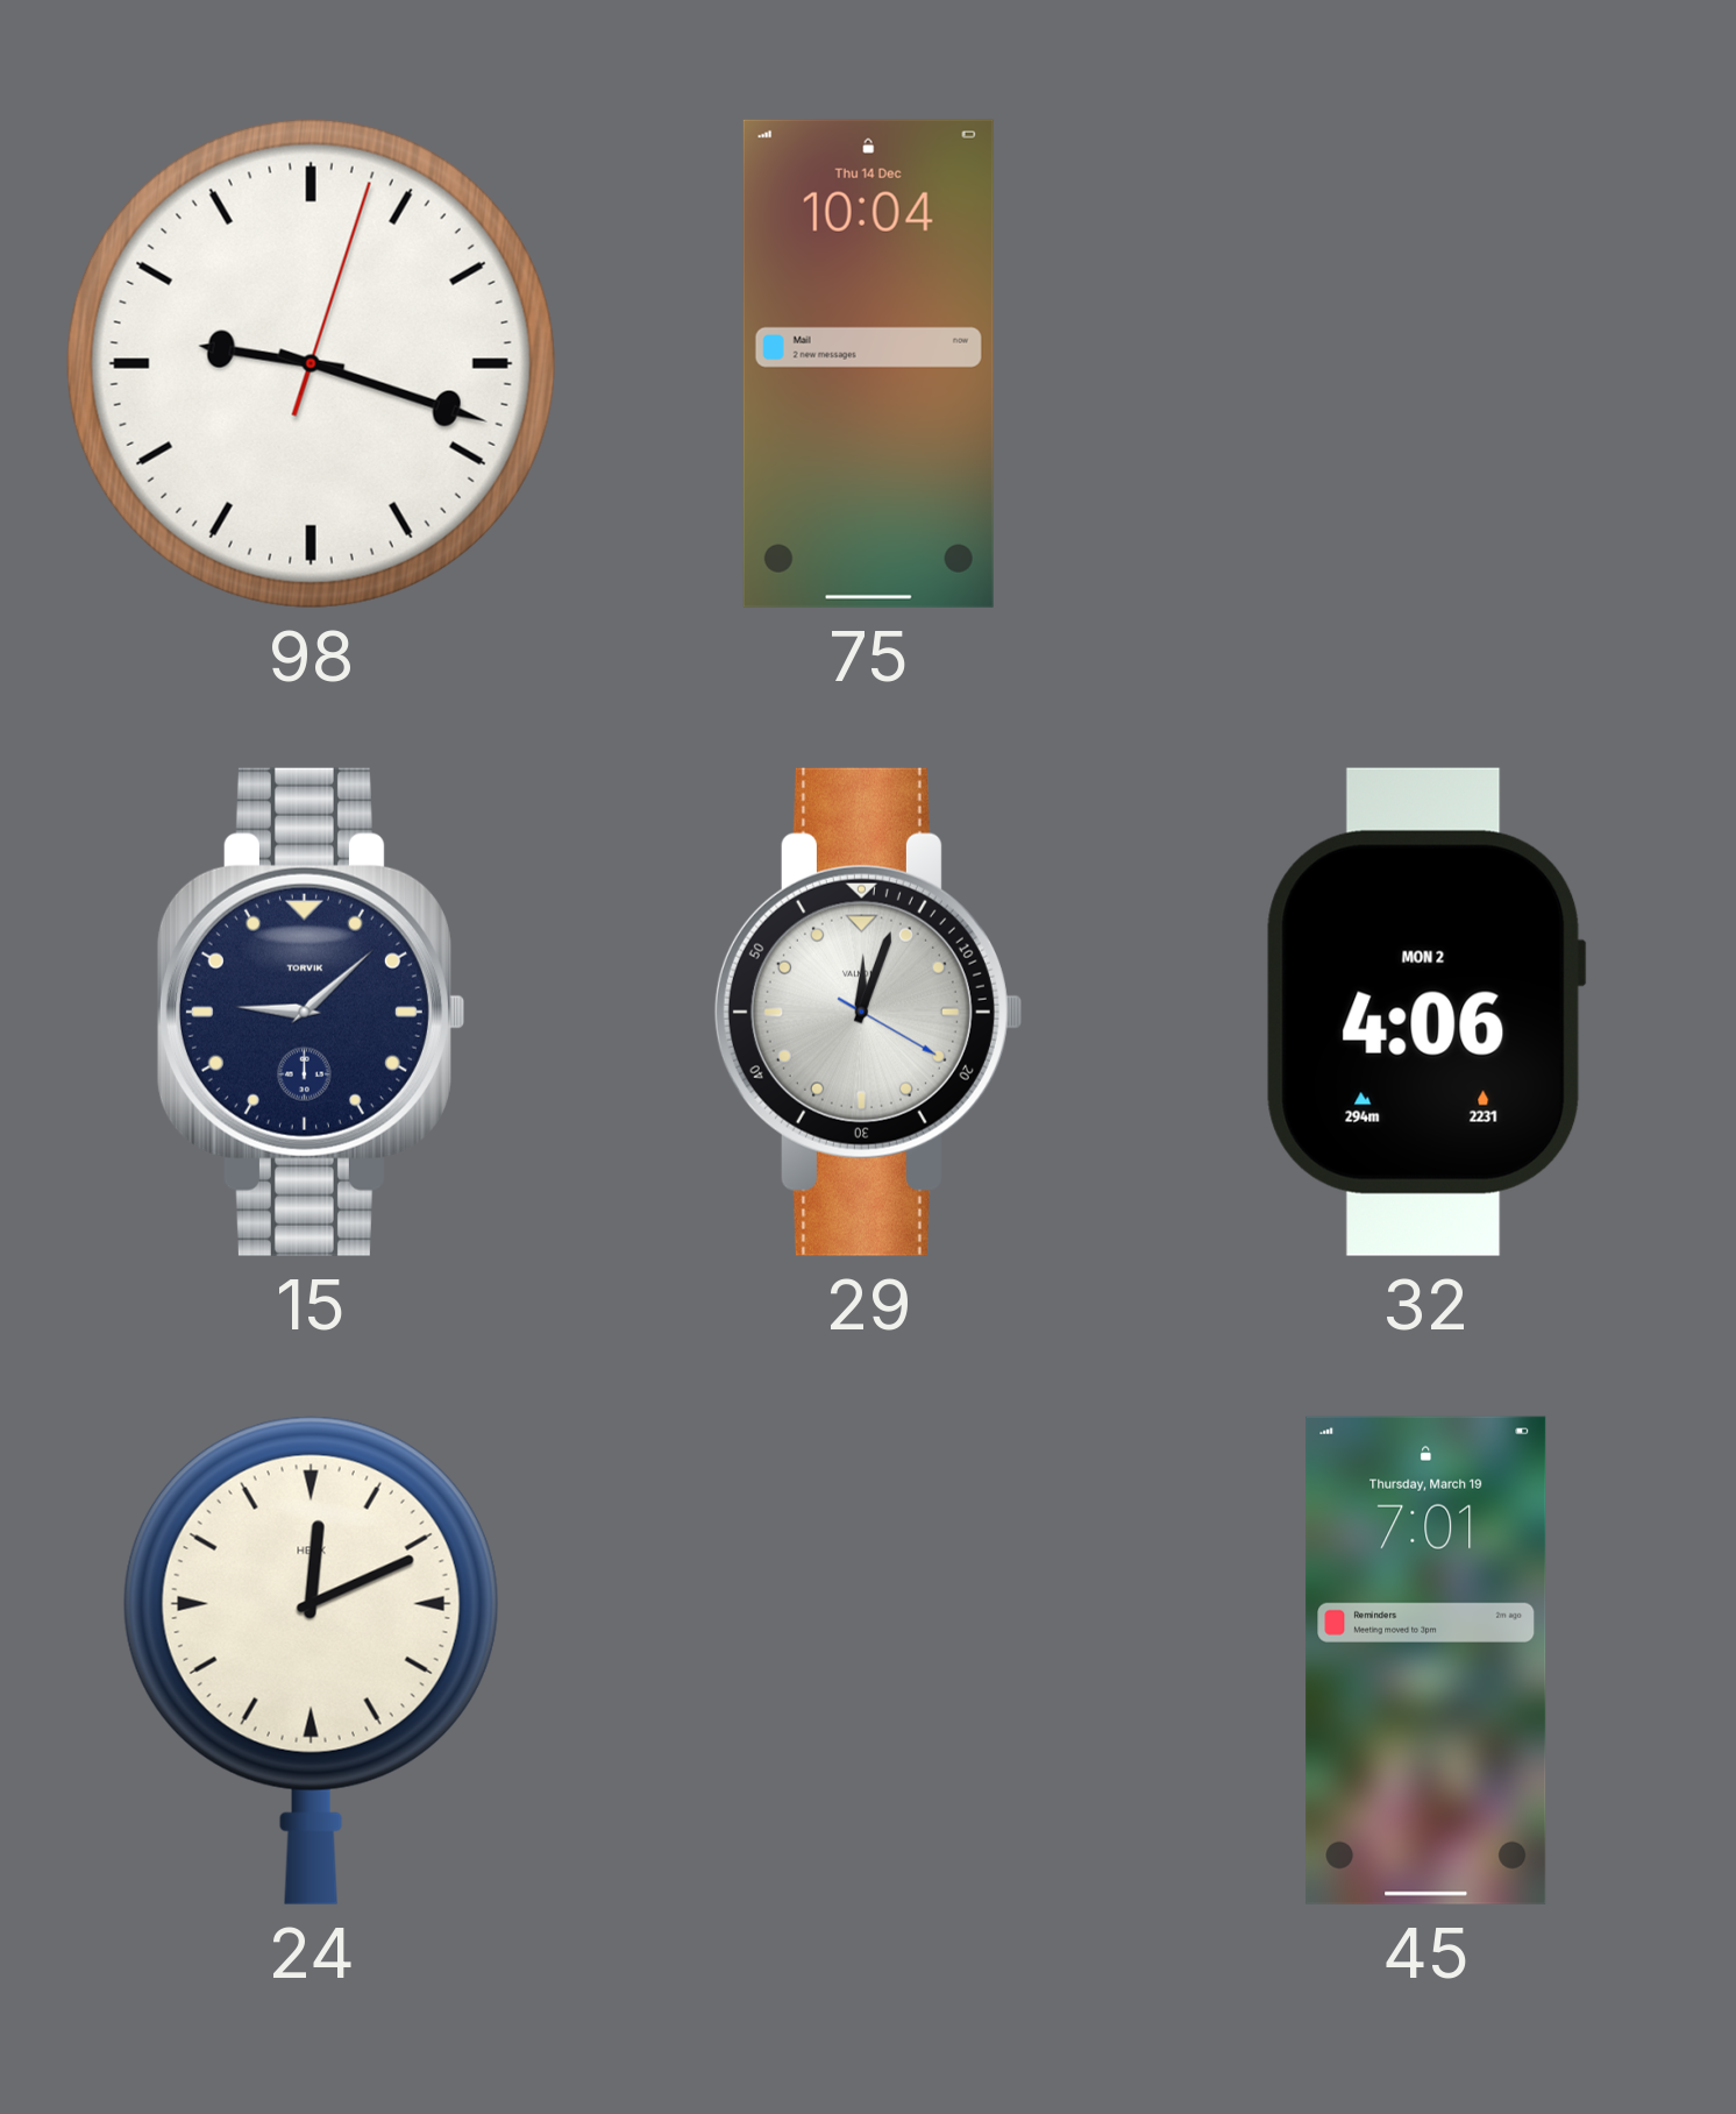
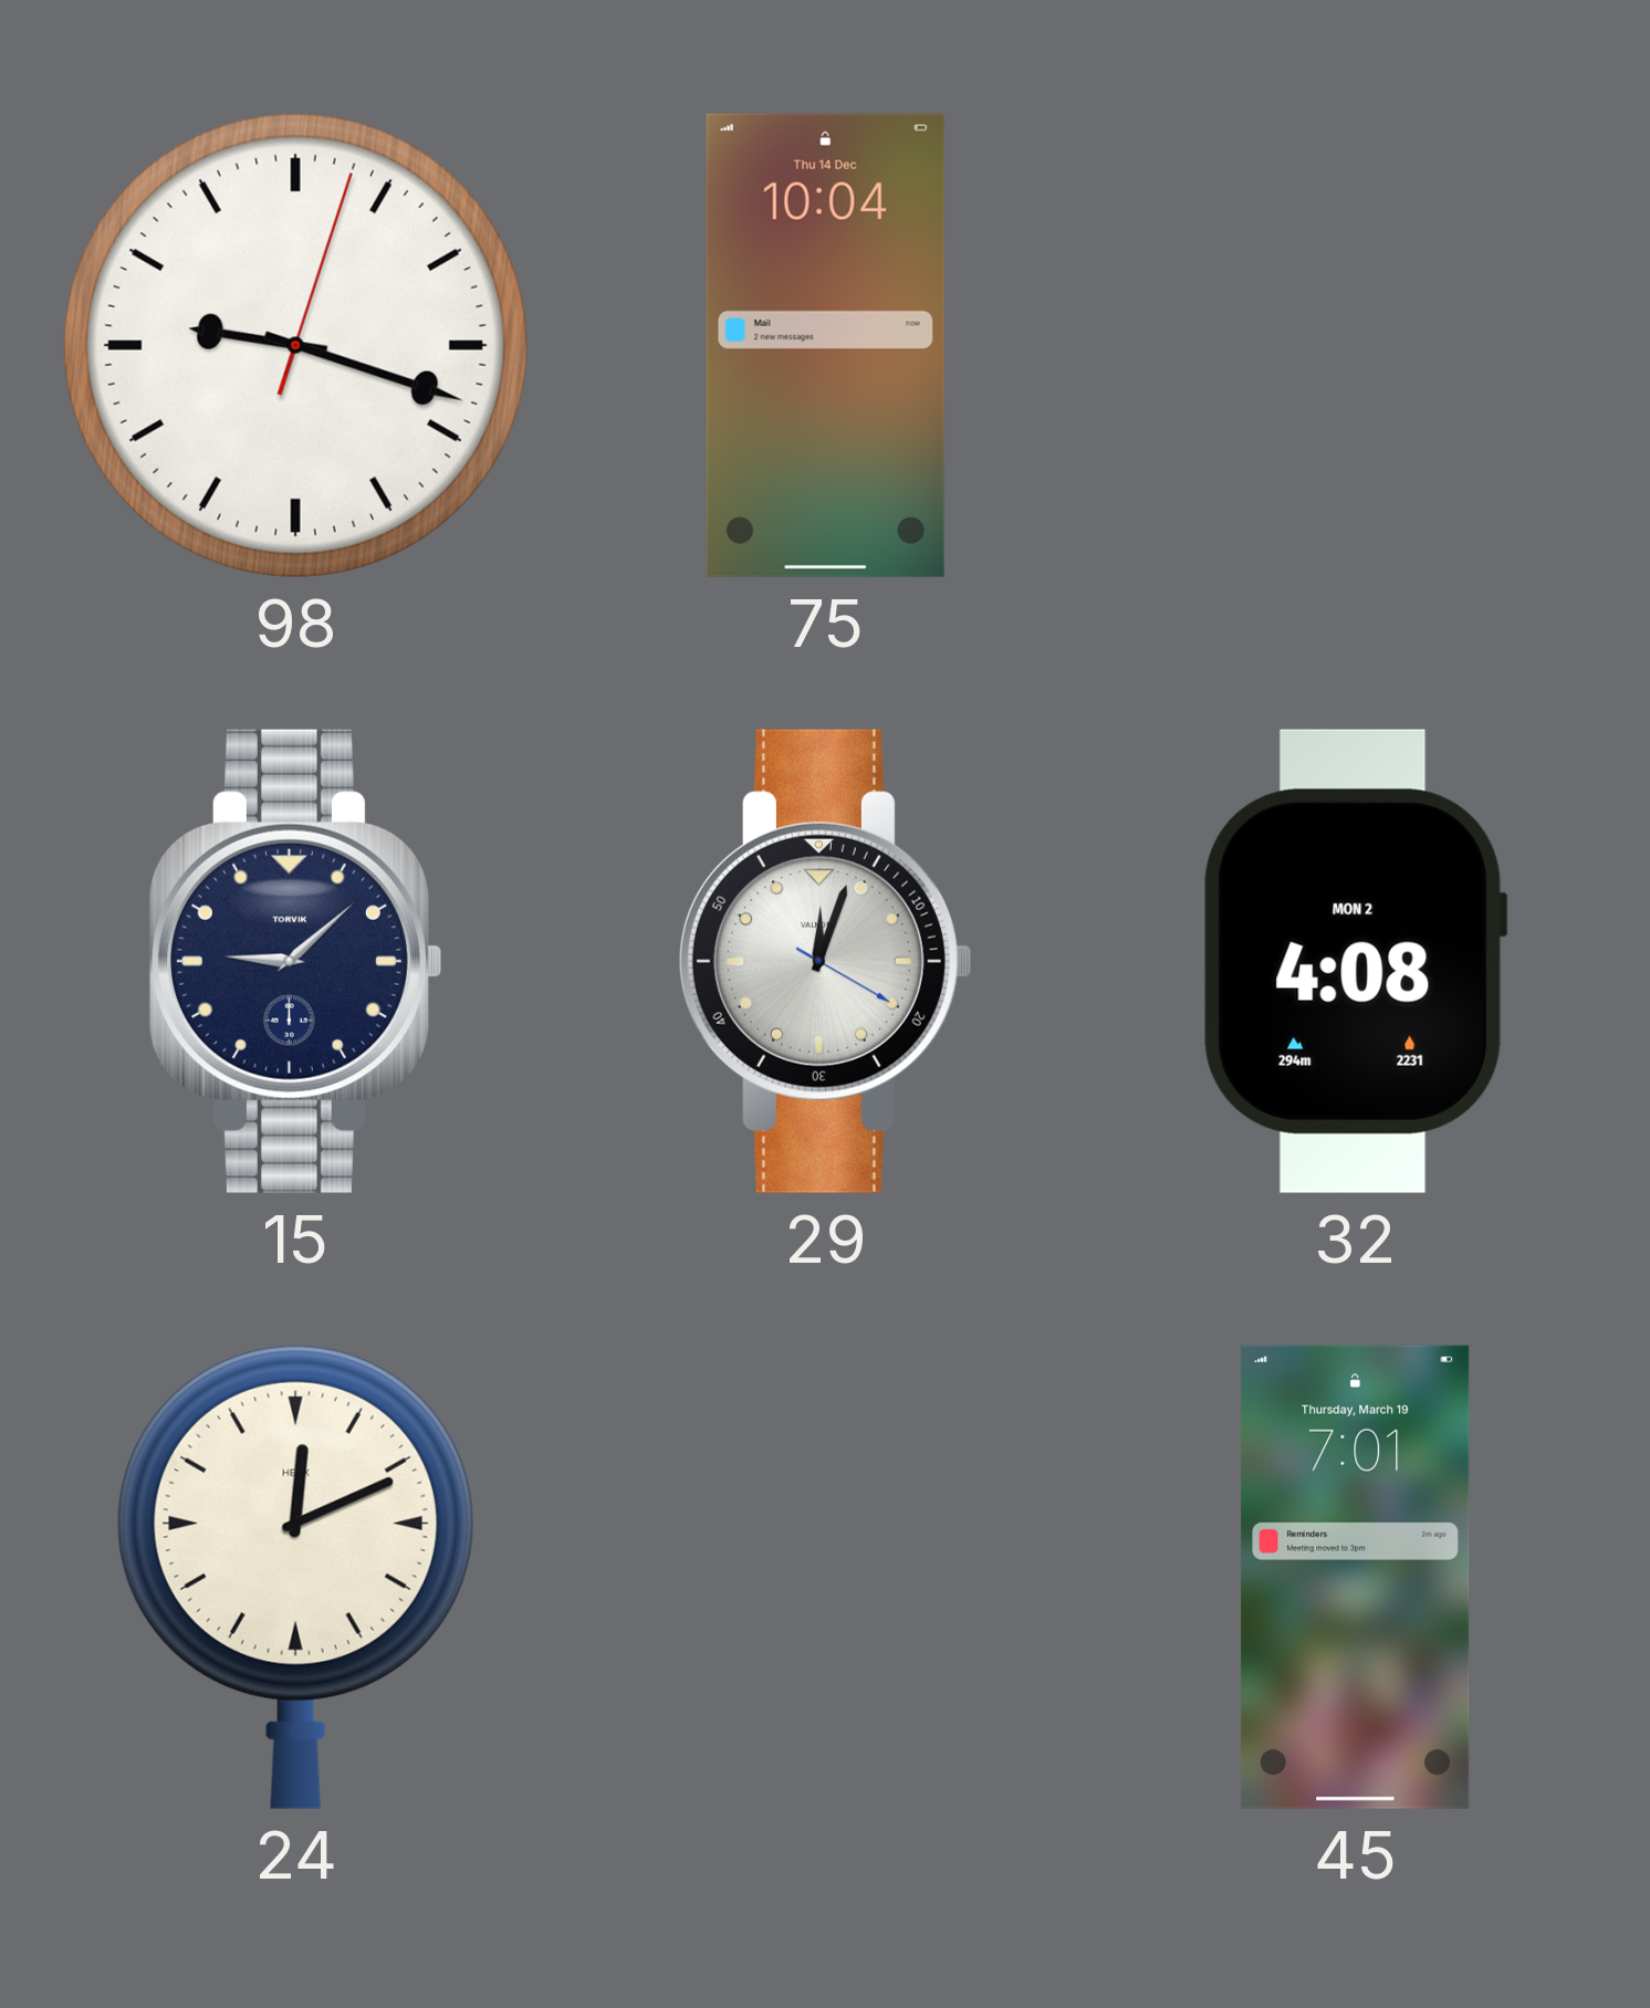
32: 4:06 -> 4:08
